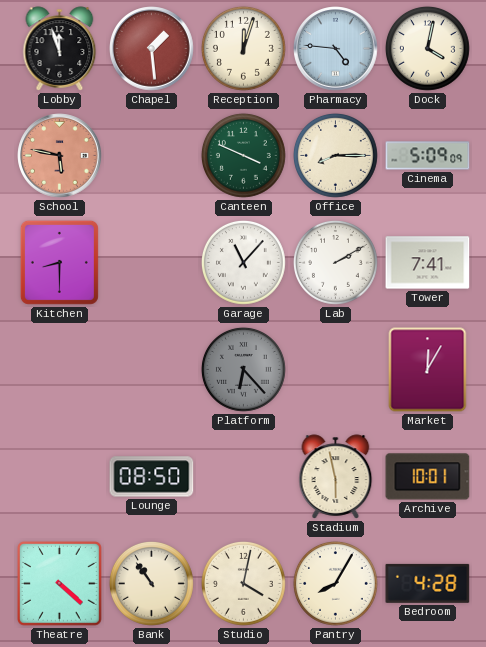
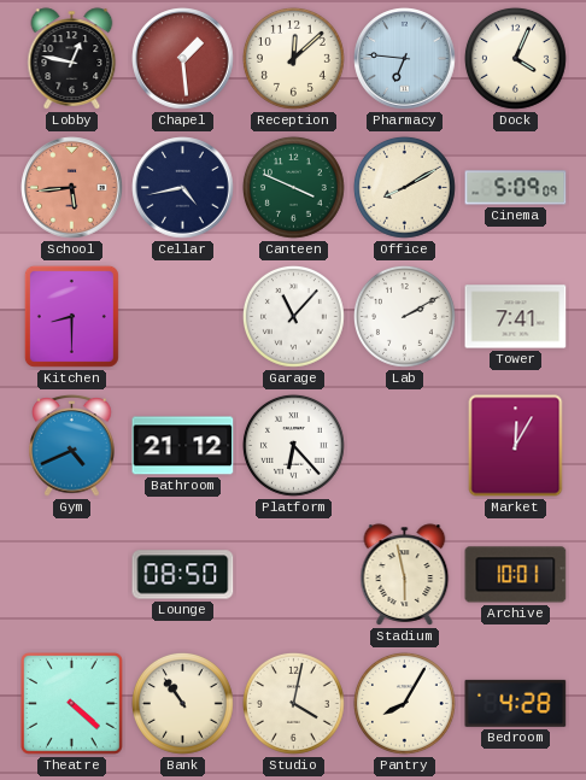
Lobby: 11:57 -> 12:47
Reception: 12:03 -> 12:08
Pharmacy: 4:46 -> 6:46
Dock: 4:02 -> 4:04
School: 5:47 -> 5:44
Cellar: none -> 4:43
Office: 8:15 -> 8:10
Gym: none -> 4:41
Bathroom: none -> 21:12
Platform dial: grey -> white
